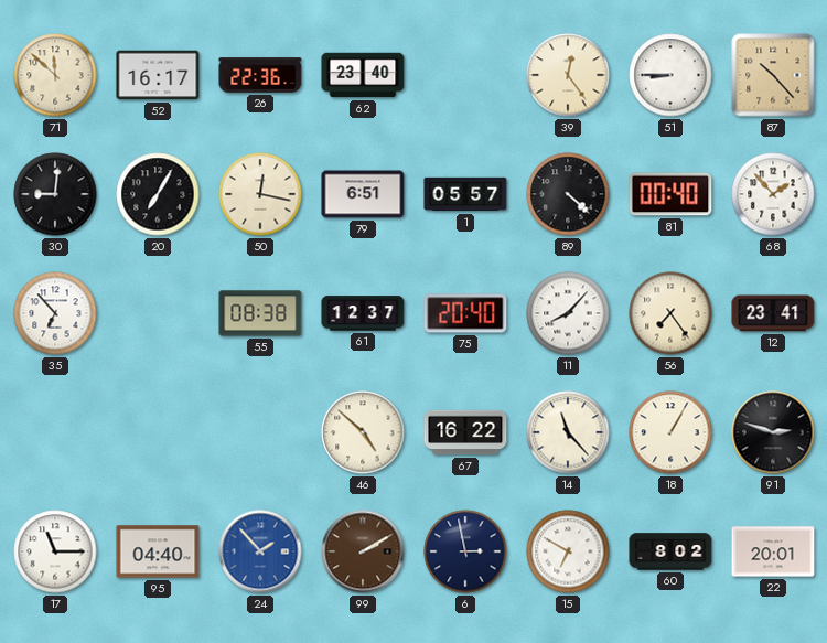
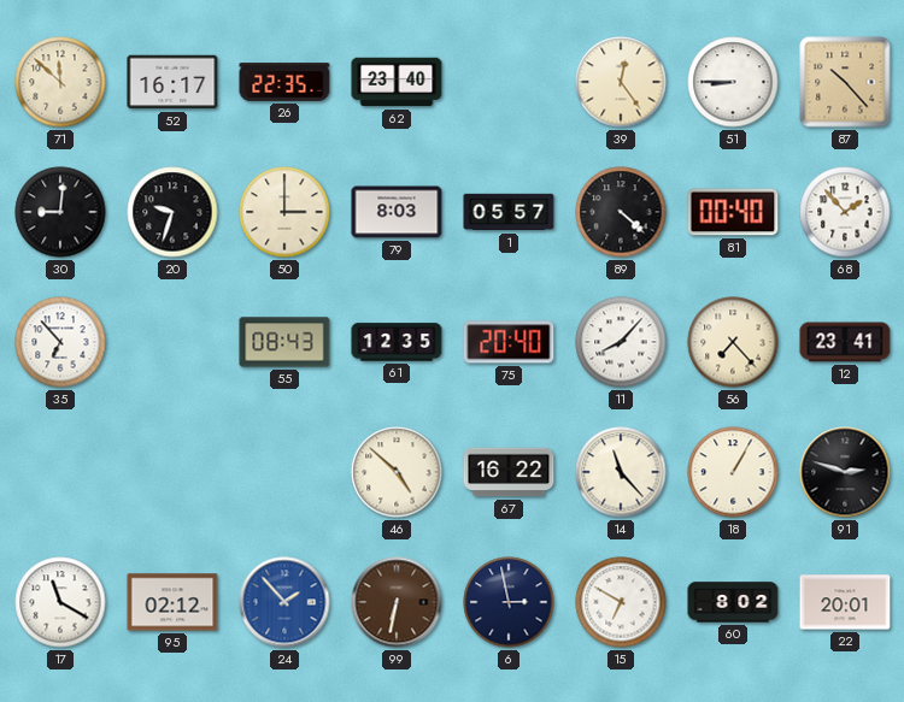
26: 22:36 -> 22:35
20: 7:05 -> 9:33
50: 12:17 -> 3:00
79: 6:51 -> 8:03
55: 08:38 -> 08:43
61: 12:37 -> 12:35
56: 7:24 -> 7:23
17: 11:15 -> 11:20
95: 04:40 -> 02:12
99: 2:10 -> 6:32
